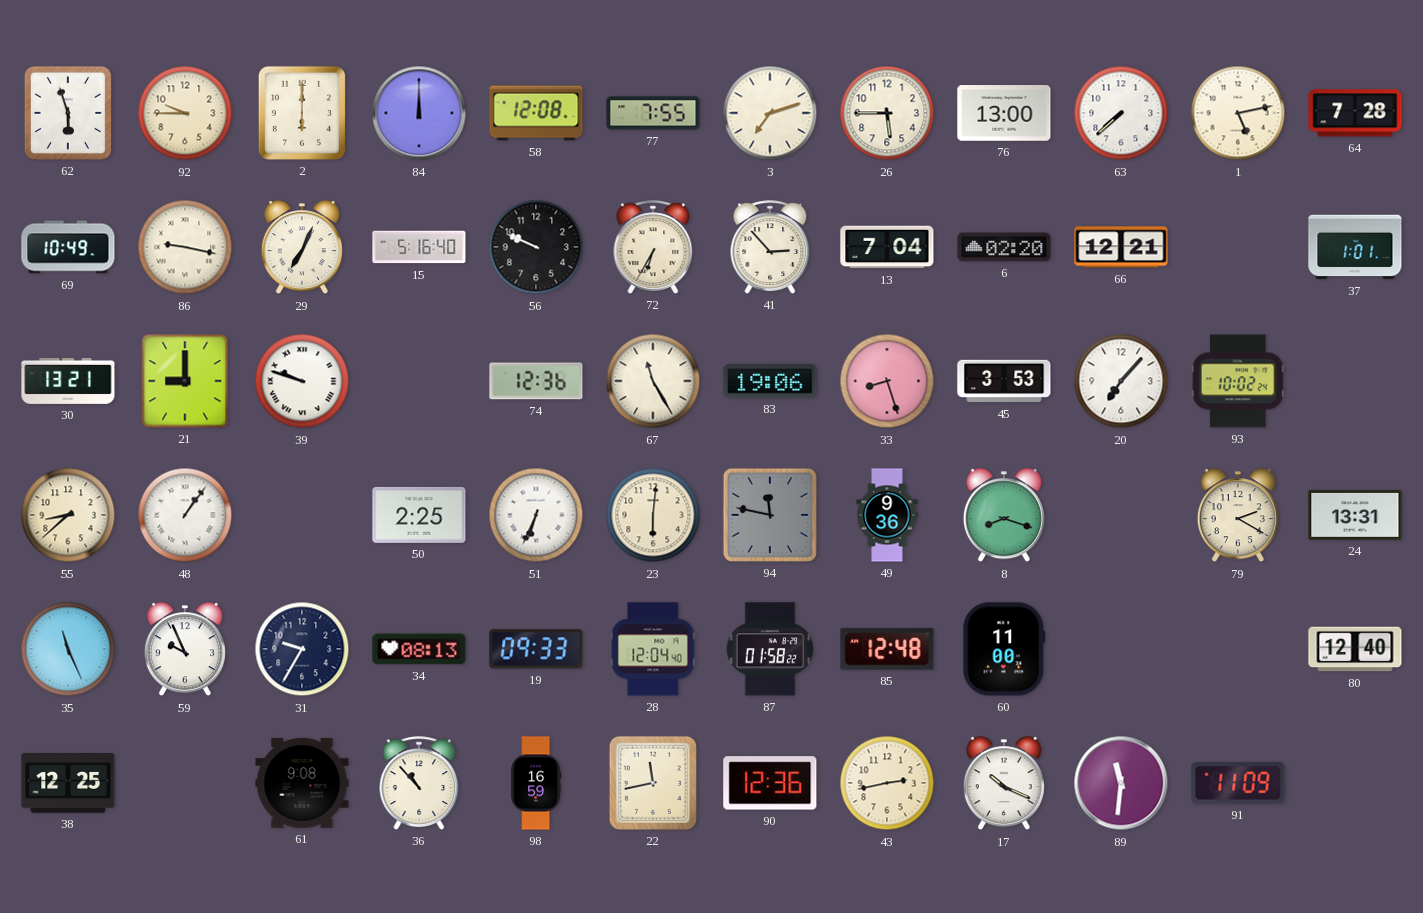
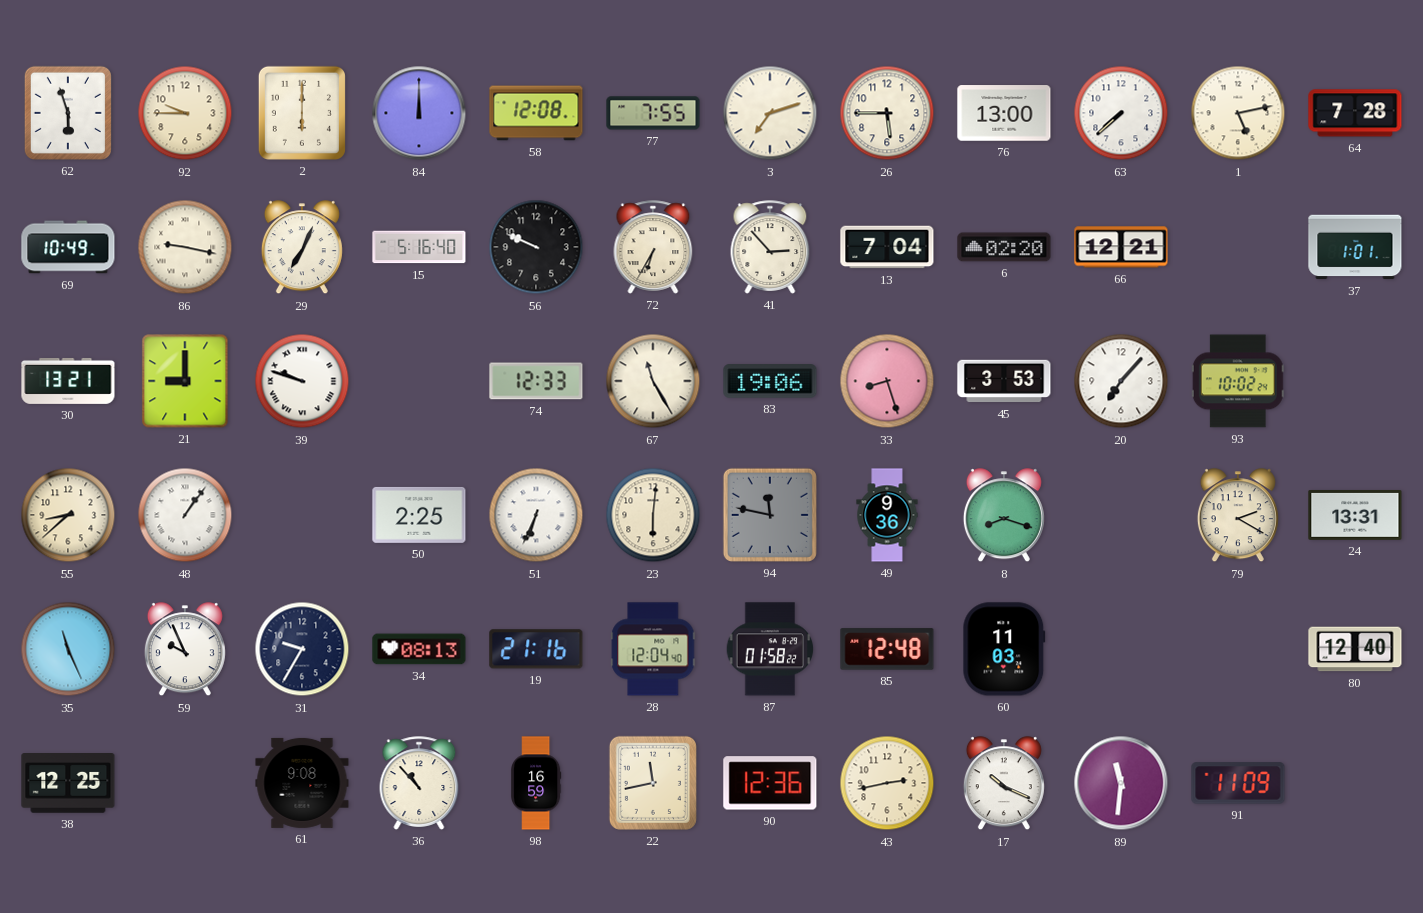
74: 12:36 -> 12:33
19: 09:33 -> 21:16
60: 11:00 -> 11:03
